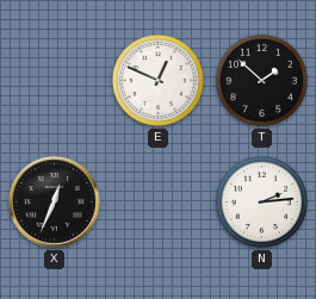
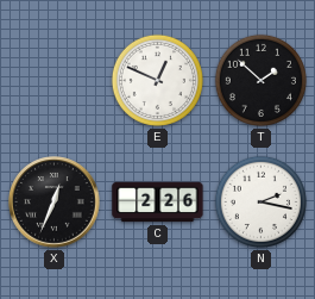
C: none -> 2:26
N: 2:14 -> 2:17
